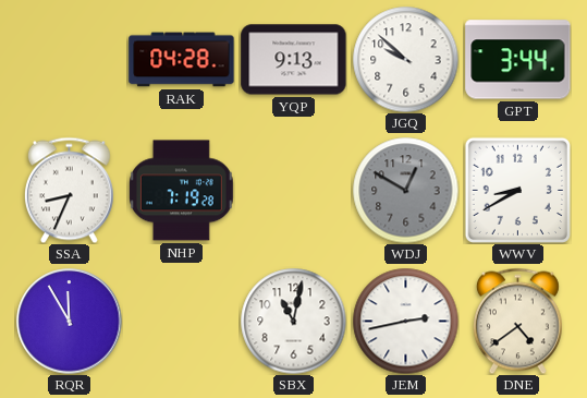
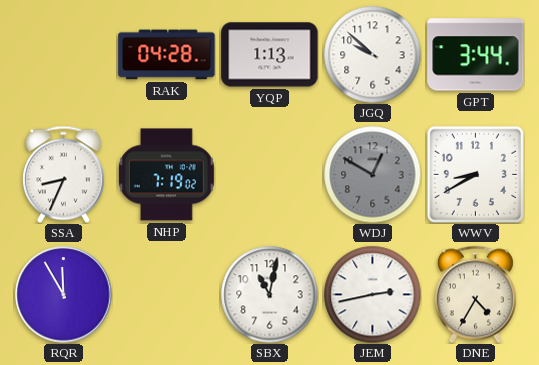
YQP: 9:13 -> 1:13
NHP: 7:19:28 -> 7:19:02
DNE: 4:39 -> 4:35
